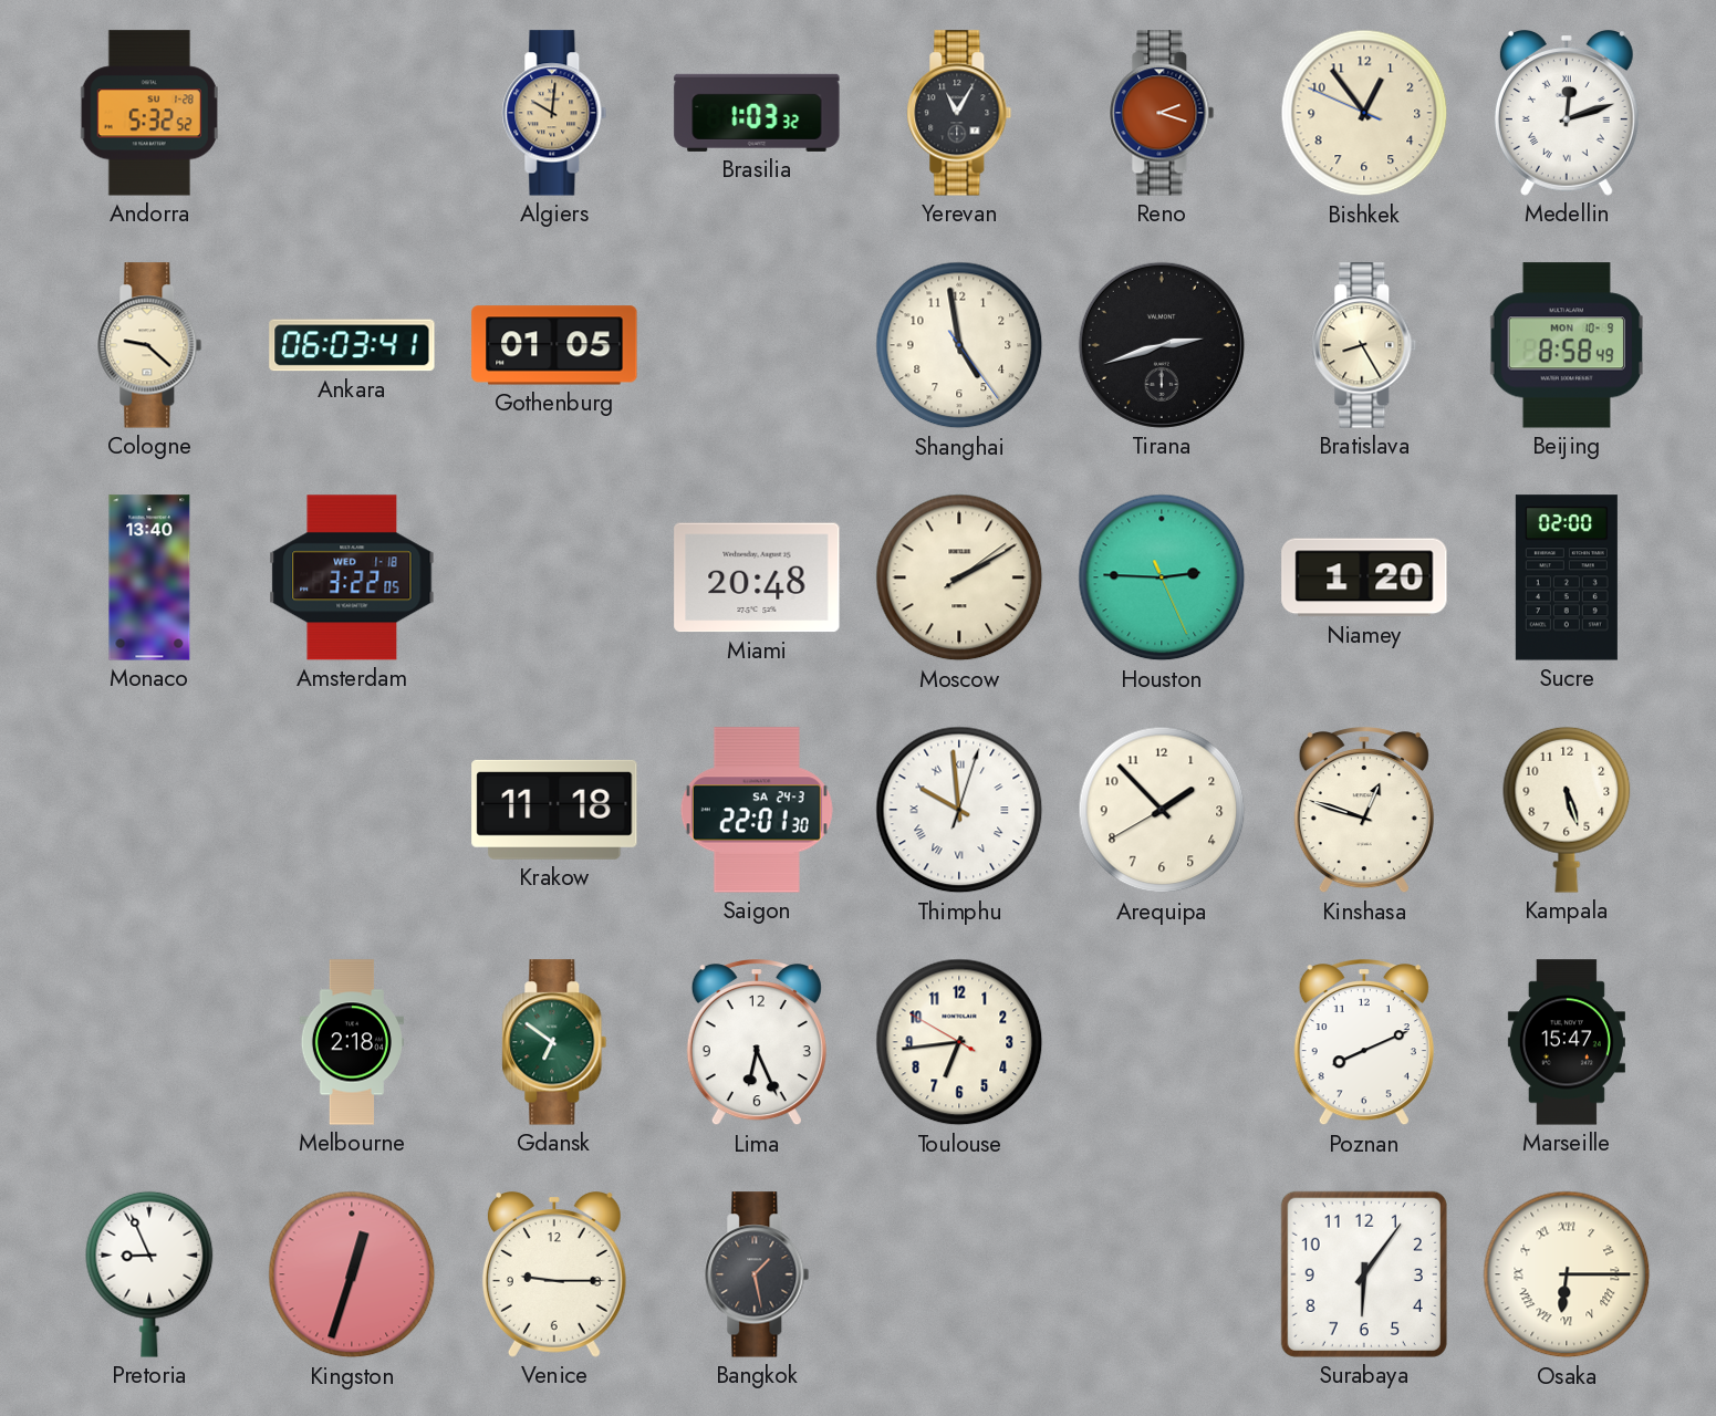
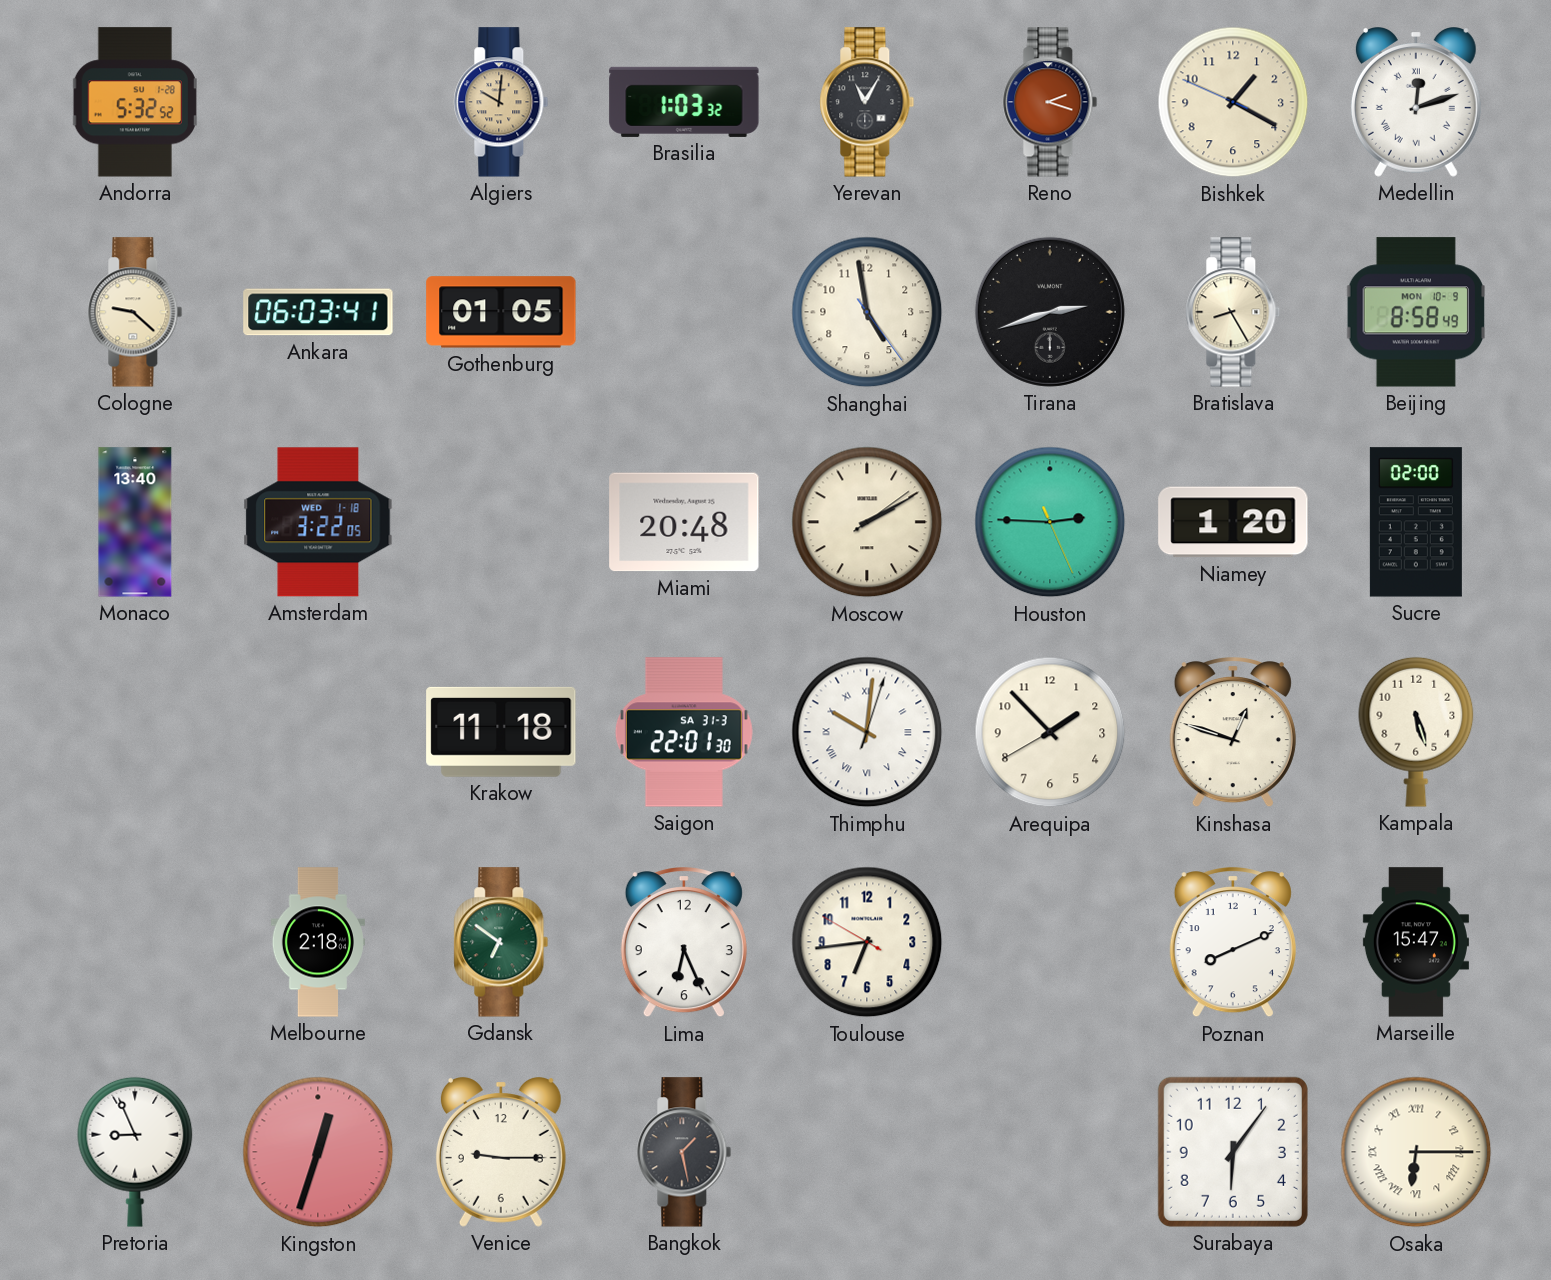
Bishkek: 12:53 -> 1:19
Saigon date: SA 24-3 -> SA 31-3
Thimphu: 9:59 -> 10:01
